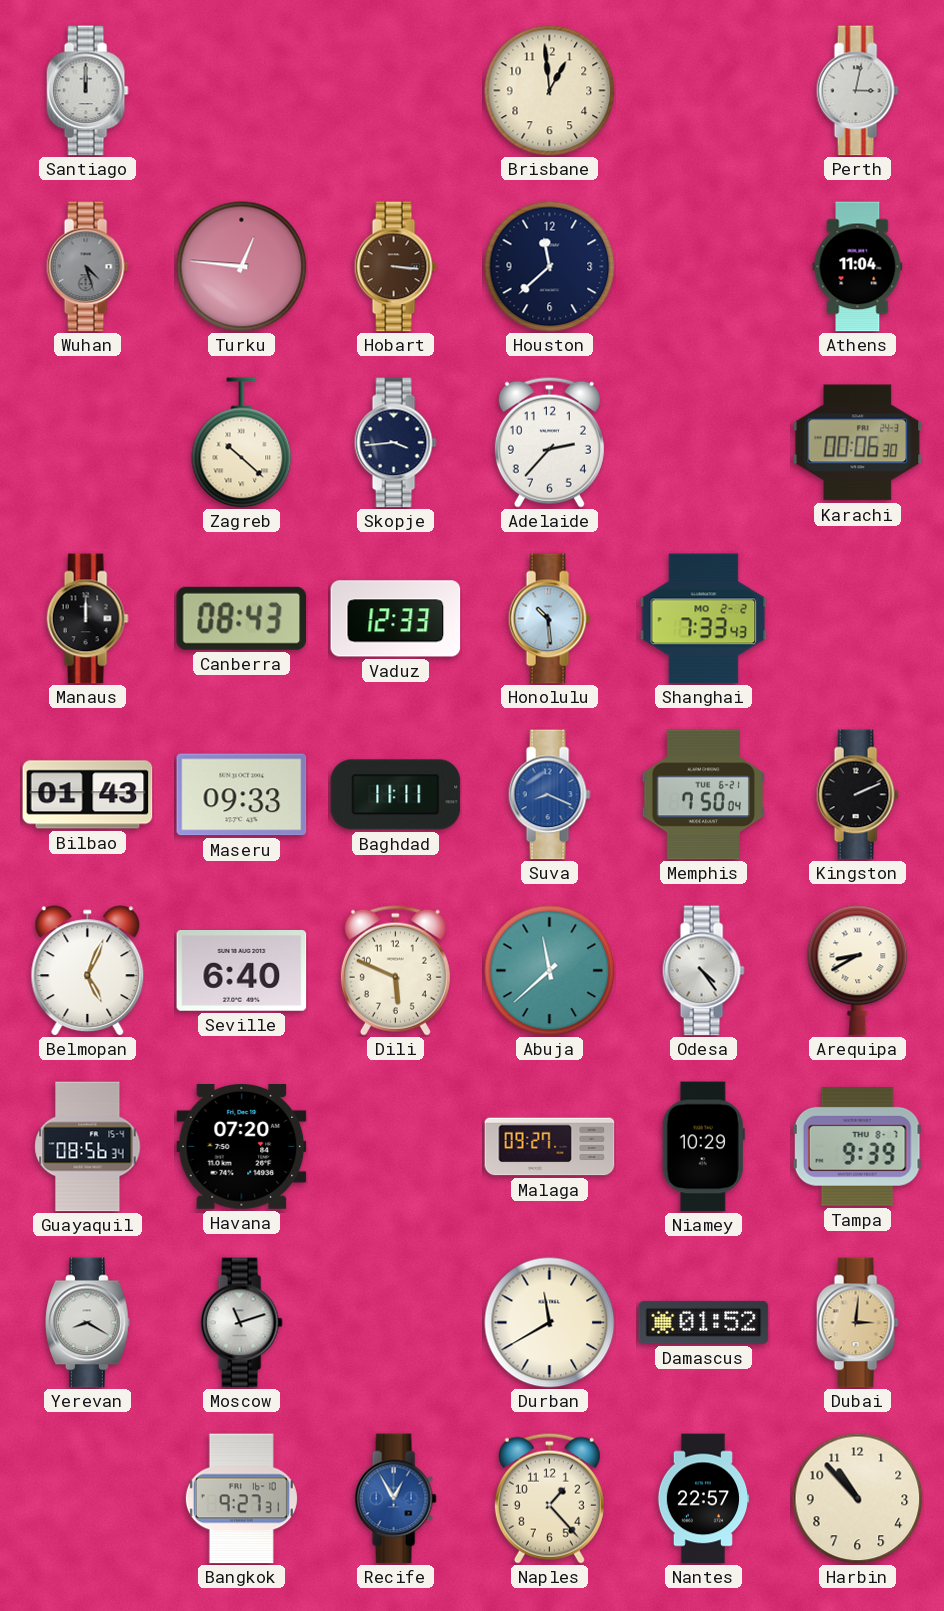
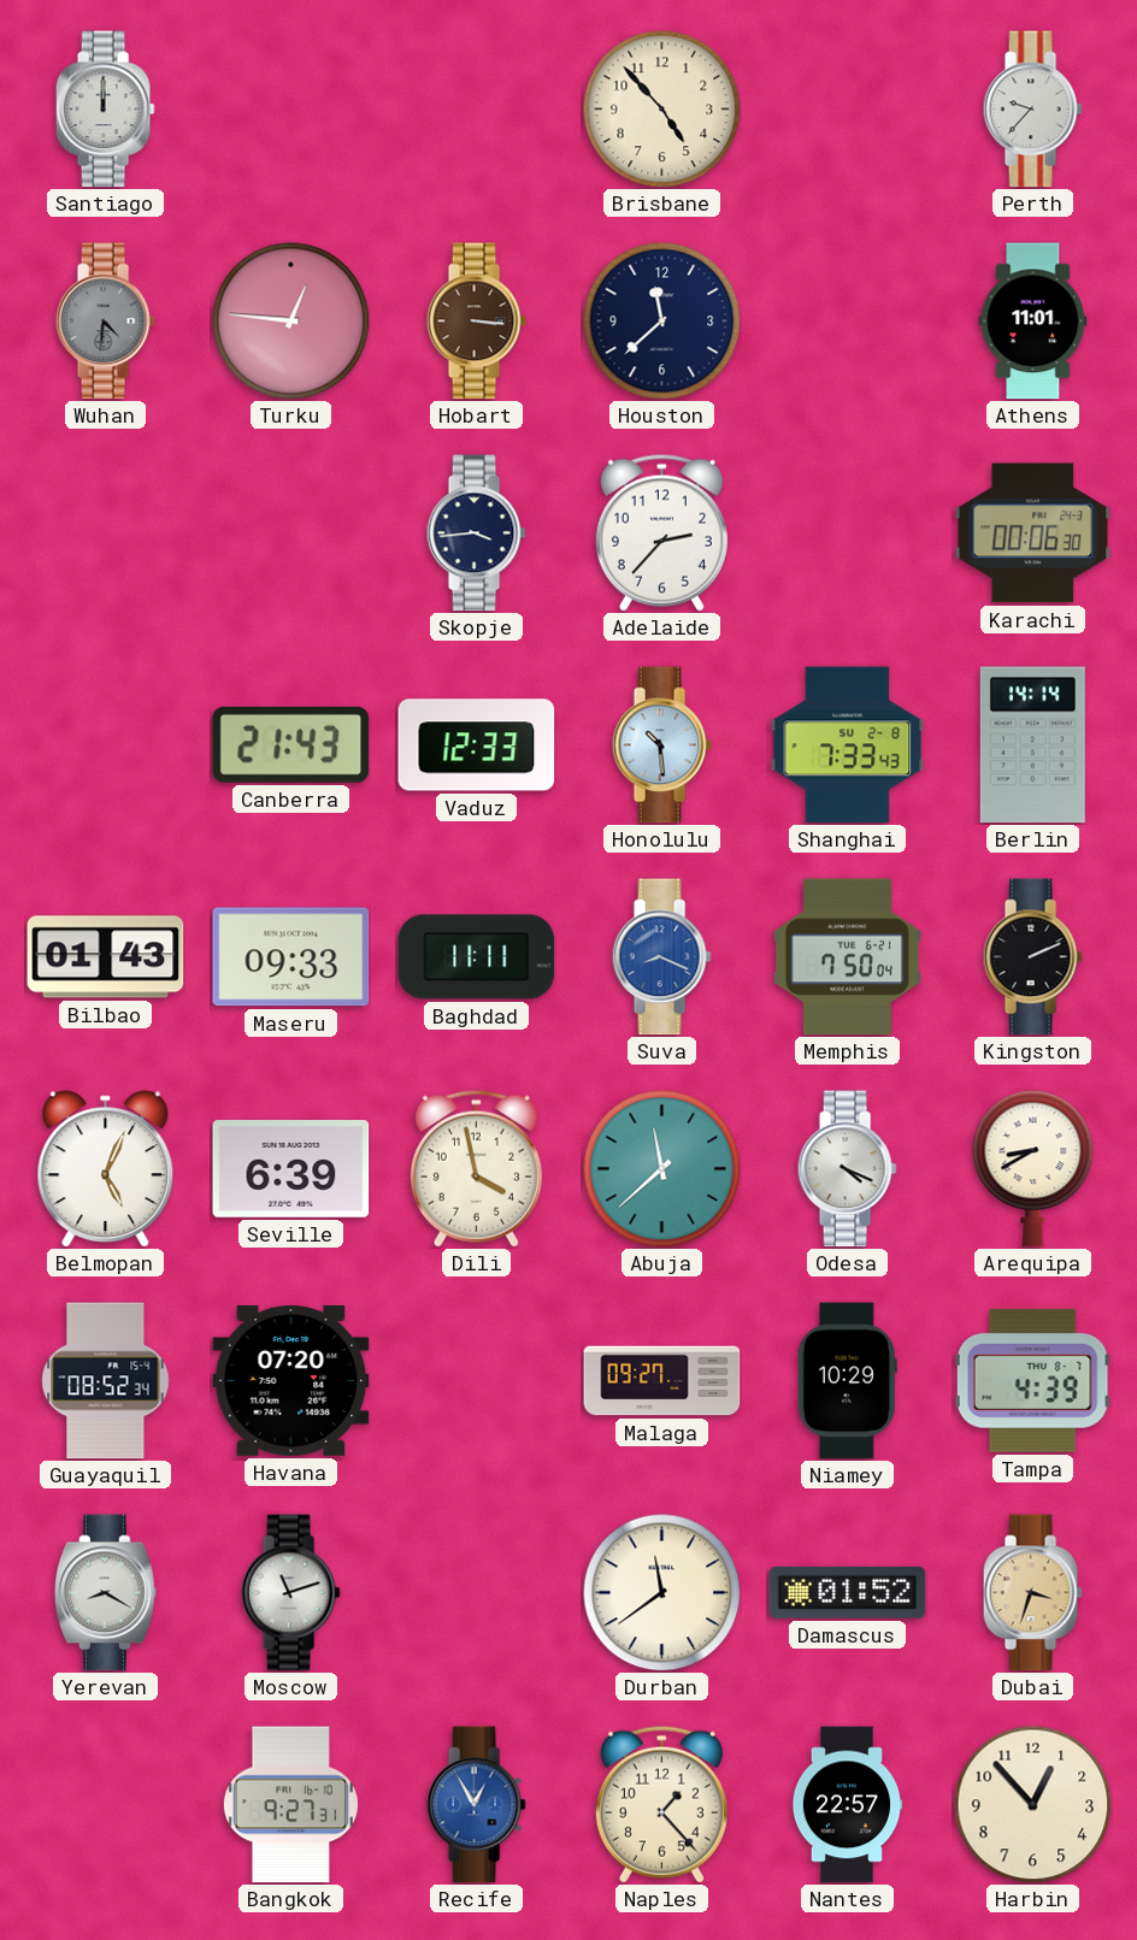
Brisbane: 12:59 -> 4:53
Perth: 3:02 -> 9:37
Wuhan: 4:27 -> 4:31
Athens: 11:04 -> 11:01
Zagreb: 10:22 -> none
Manaus: 12:00 -> none
Canberra: 08:43 -> 21:43
Shanghai date: MO 2-2 -> SU 2-8
Berlin: none -> 14:14
Seville: 6:40 -> 6:39
Dili: 5:49 -> 3:58
Odesa: 4:24 -> 4:19
Guayaquil: 08:56 -> 08:52
Tampa: 9:39 -> 4:39
Durban: 11:40 -> 11:39
Dubai: 3:01 -> 3:33
Harbin: 10:53 -> 12:53
